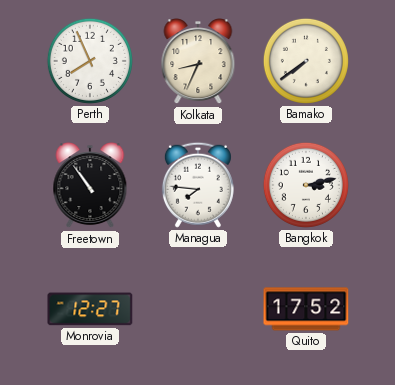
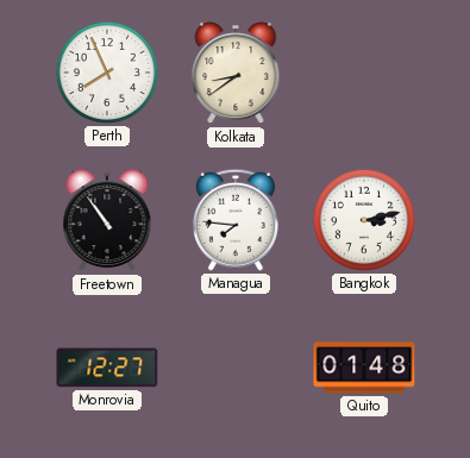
Kolkata: 8:34 -> 8:39
Bamako: 7:39 -> none
Quito: 17:52 -> 01:48
